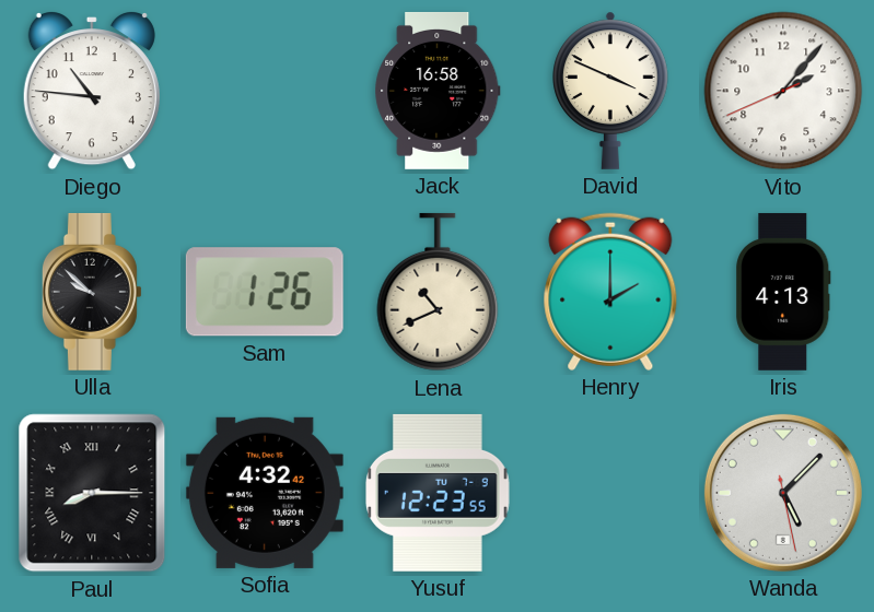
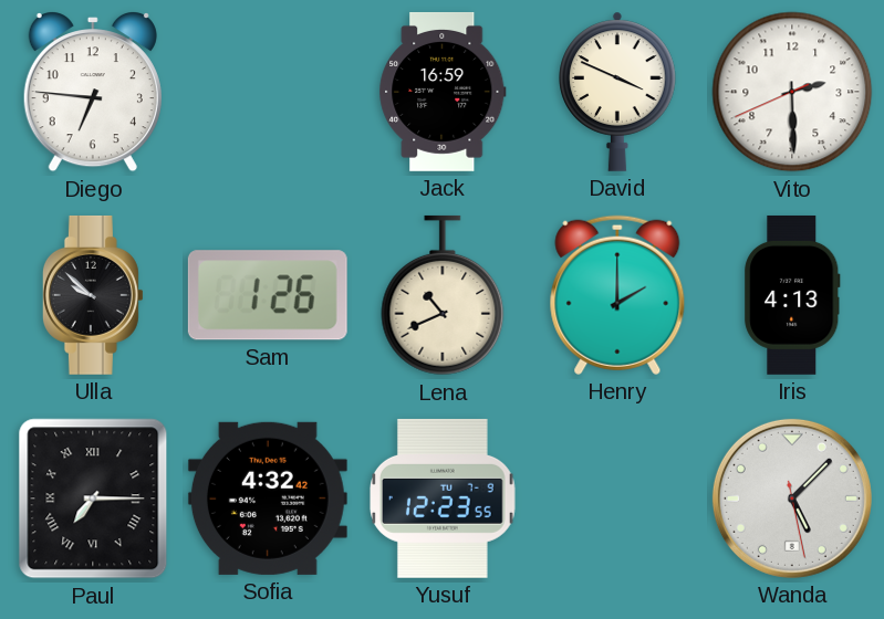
Diego: 10:46 -> 6:46
Jack: 16:58 -> 16:59
Vito: 2:06 -> 2:29
Paul: 8:15 -> 7:15
